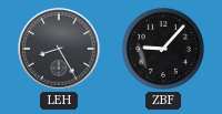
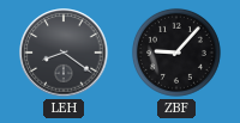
LEH: 8:25 -> 8:21
